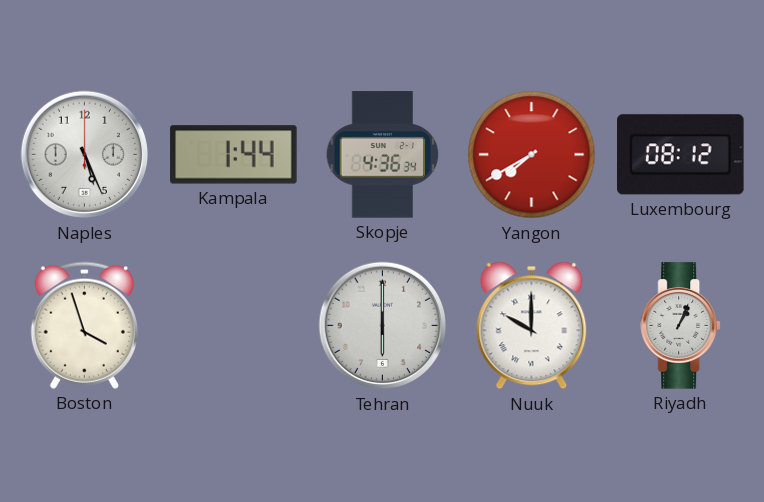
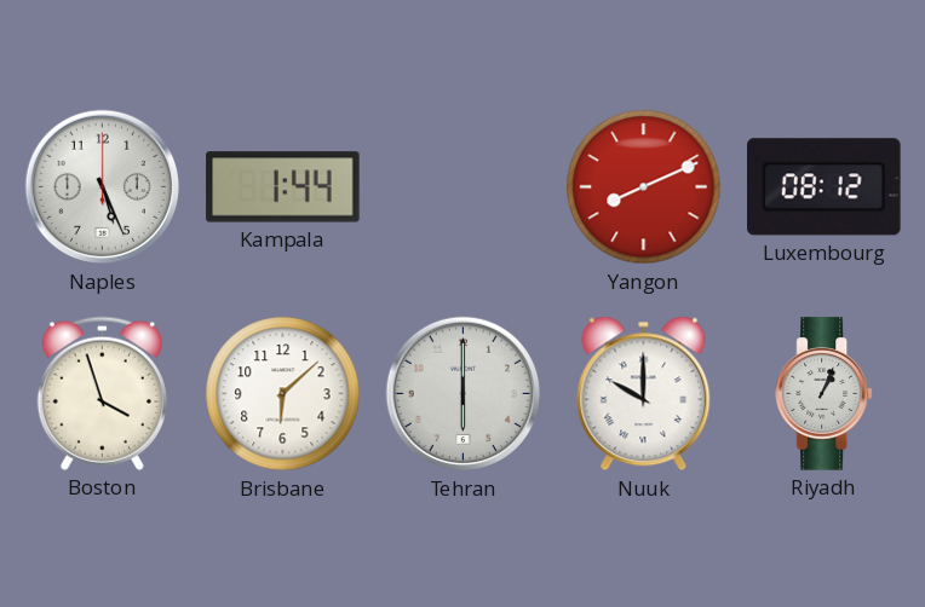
Skopje: 4:36 -> none
Yangon: 7:40 -> 8:11
Brisbane: none -> 6:08
